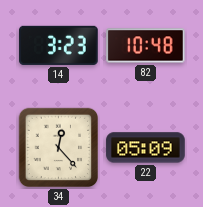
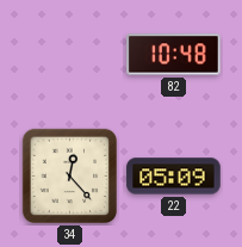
14: 3:23 -> none
